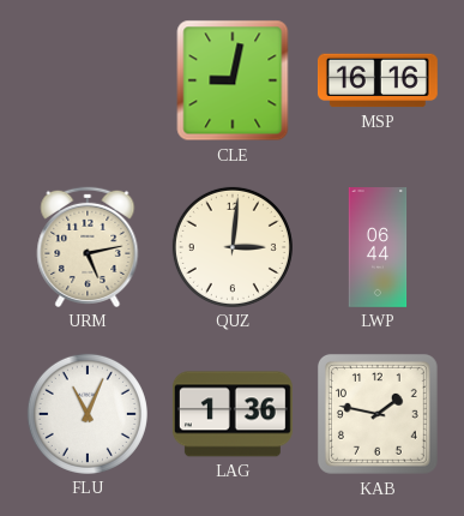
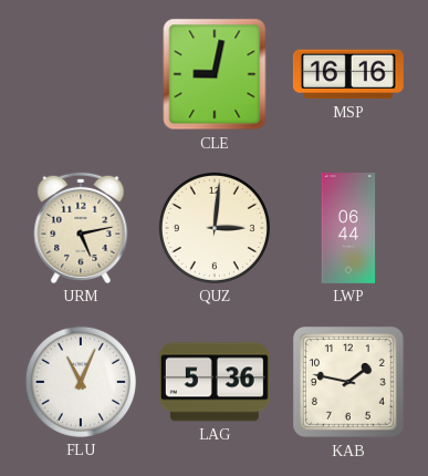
LAG: 1:36 -> 5:36
